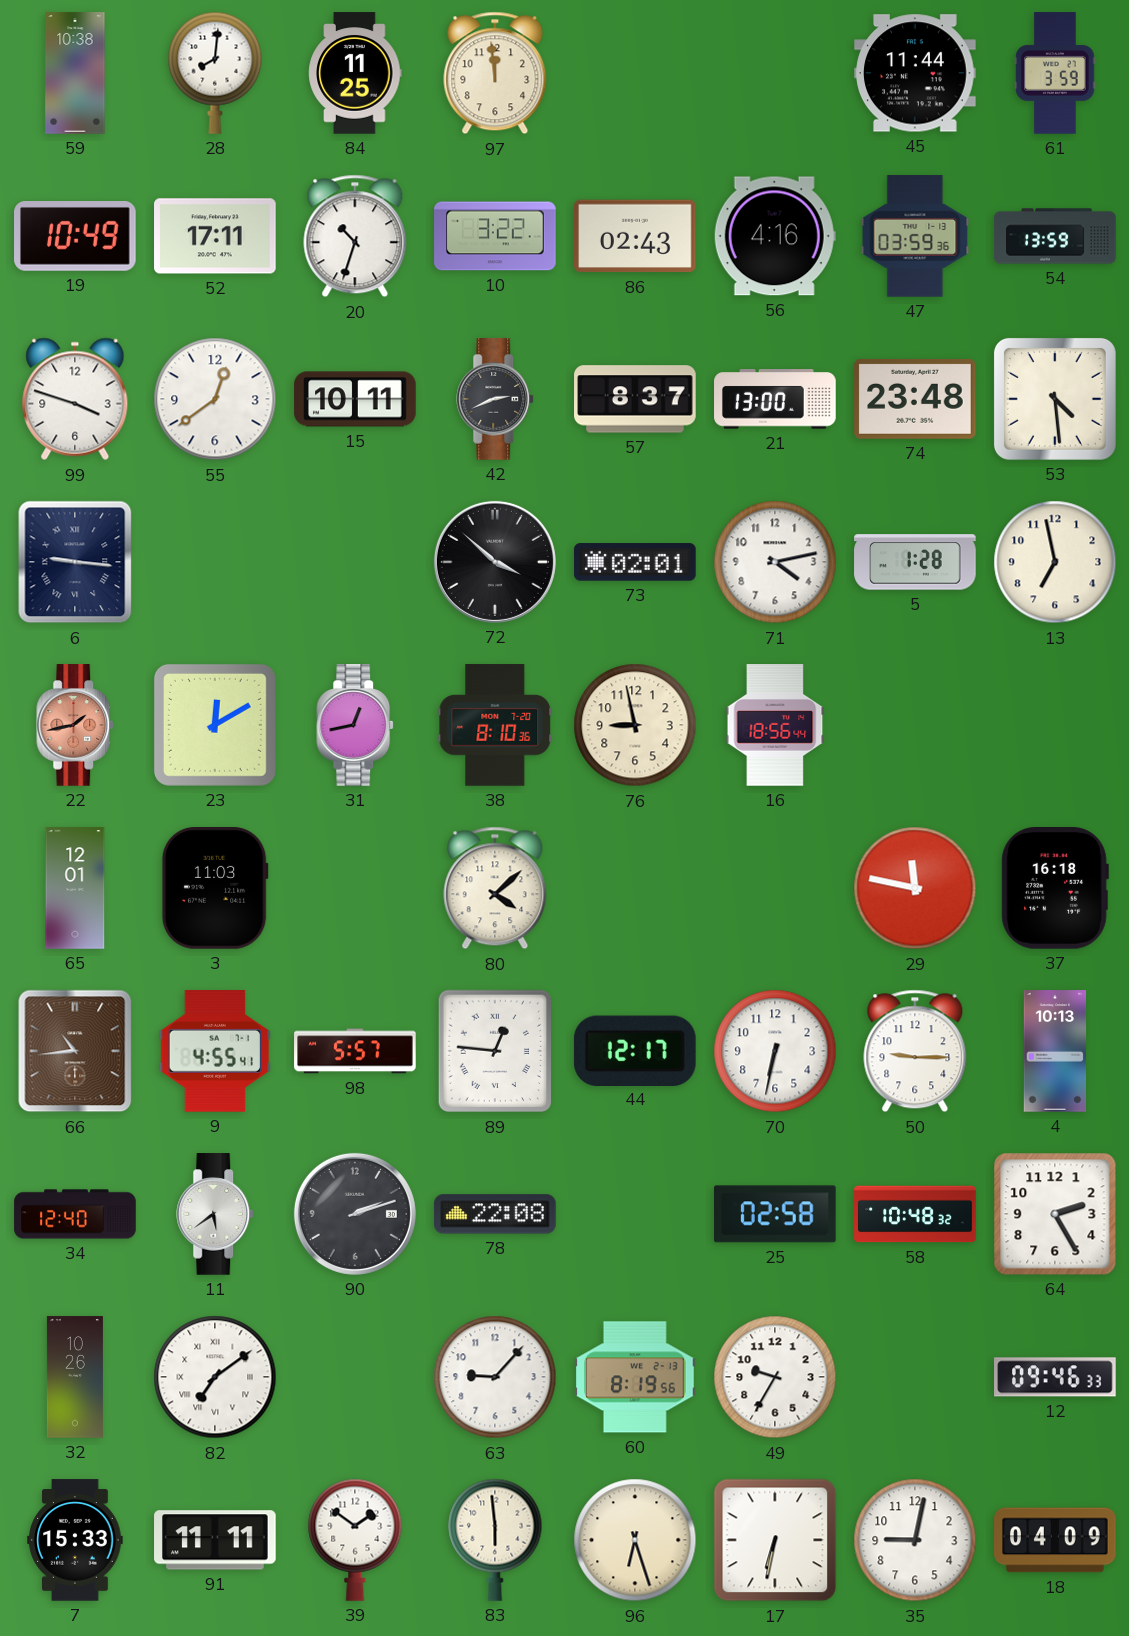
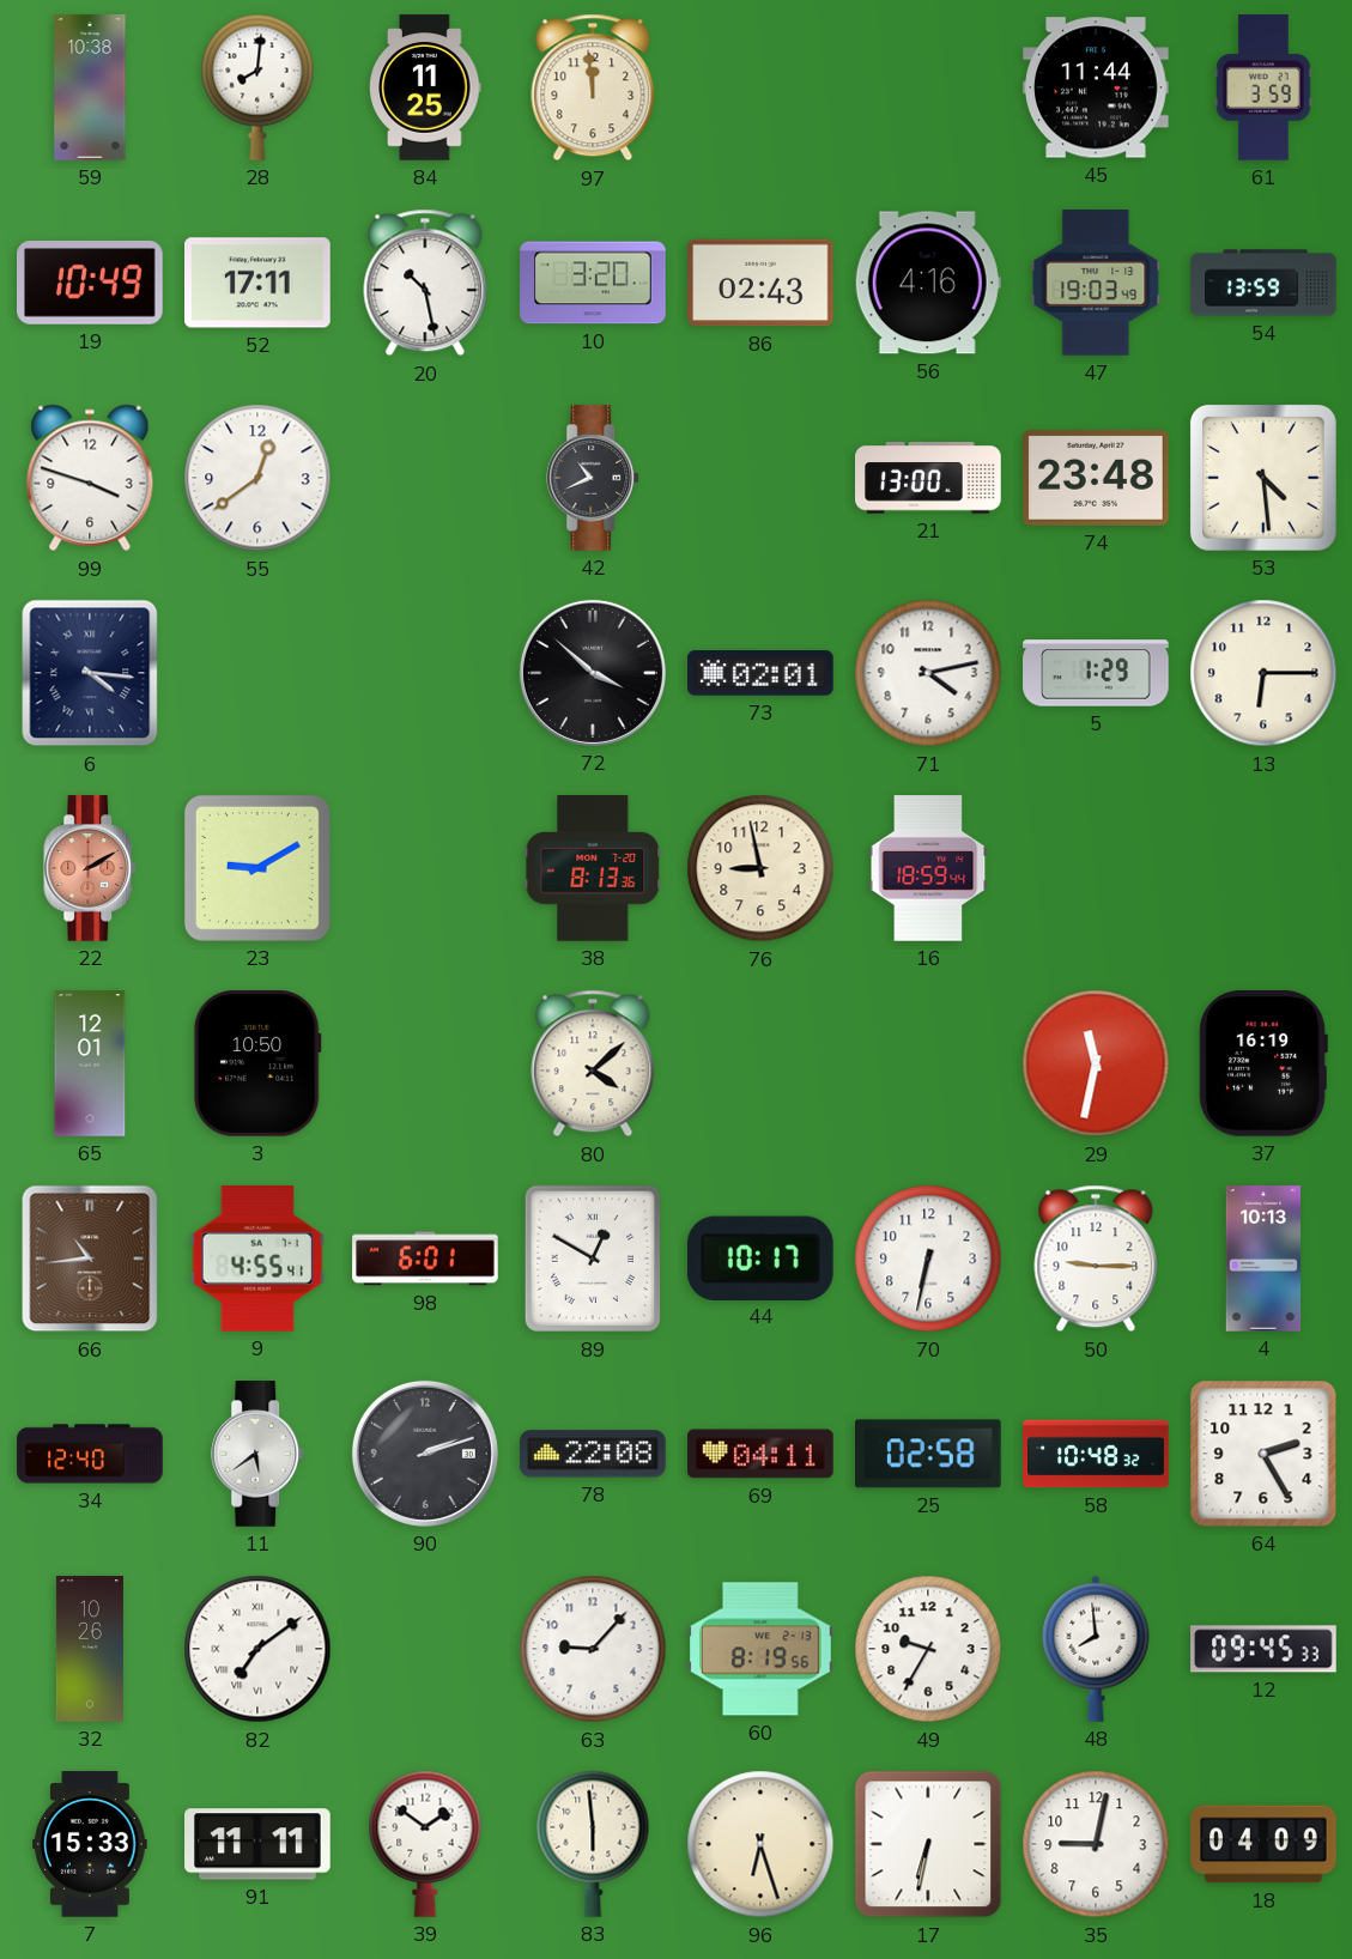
20: 10:33 -> 10:28
10: 3:22 -> 3:20
47: 03:59 -> 19:03
15: 10:11 -> none
42: 2:41 -> 10:41
57: 8:37 -> none
6: 9:16 -> 4:16
5: 1:28 -> 1:29
13: 6:58 -> 6:15
22: 1:43 -> 2:10
23: 12:10 -> 9:10
31: 12:43 -> none
38: 8:10 -> 8:13
16: 18:56 -> 18:59
3: 11:03 -> 10:50
29: 11:47 -> 11:32
37: 16:18 -> 16:19
98: 5:57 -> 6:01
89: 12:46 -> 12:50
44: 12:17 -> 10:17
69: none -> 04:11
48: none -> 7:59
12: 09:46 -> 09:45
